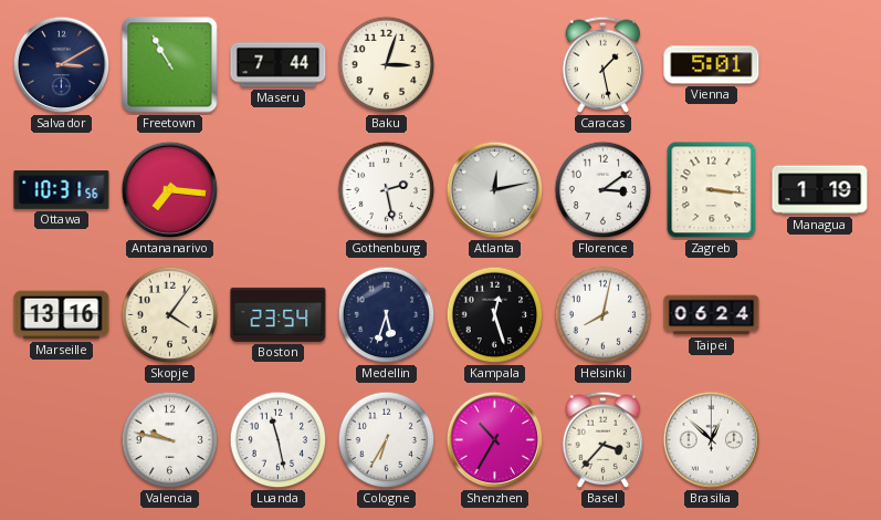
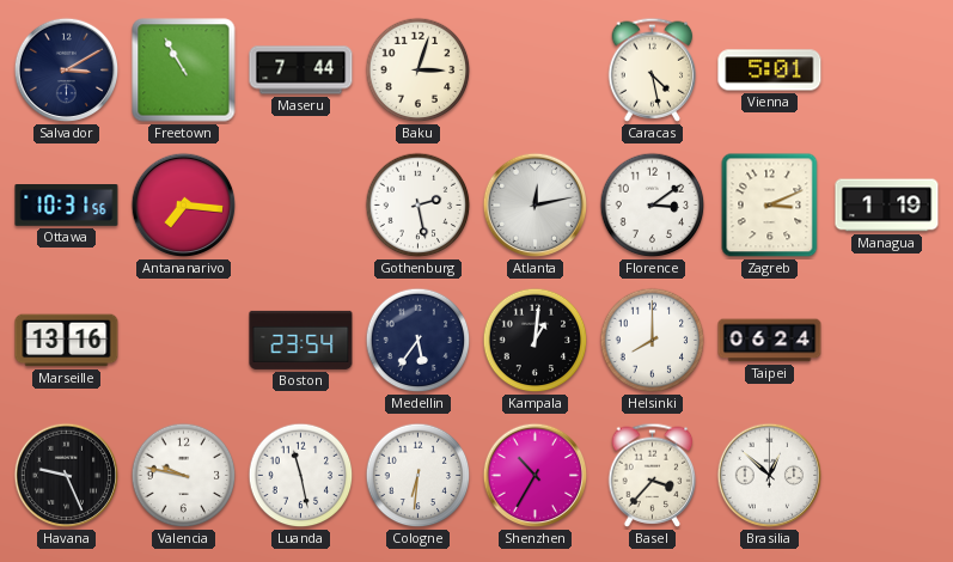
Caracas: 1:28 -> 4:28
Zagreb: 3:16 -> 3:11
Skopje: 4:06 -> none
Medellin: 5:33 -> 5:36
Kampala: 12:27 -> 1:01
Helsinki: 8:02 -> 8:00
Havana: none -> 9:26
Cologne: 6:35 -> 6:31
